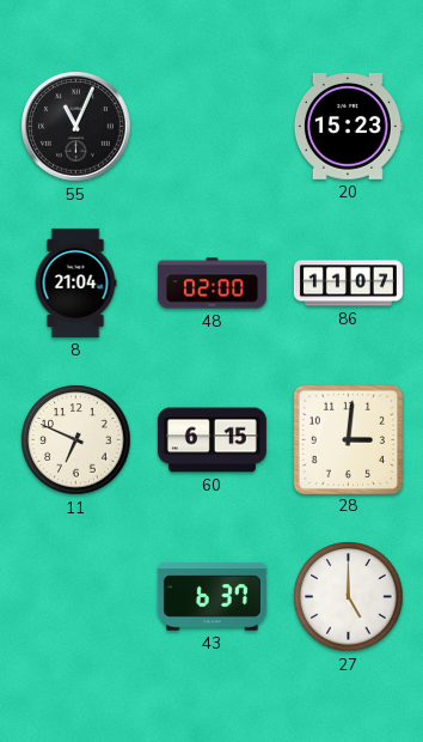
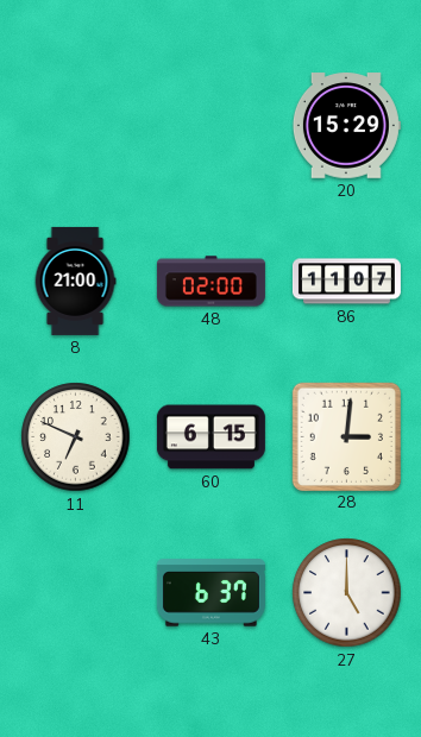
55: 11:04 -> none
20: 15:23 -> 15:29
8: 21:04 -> 21:00
